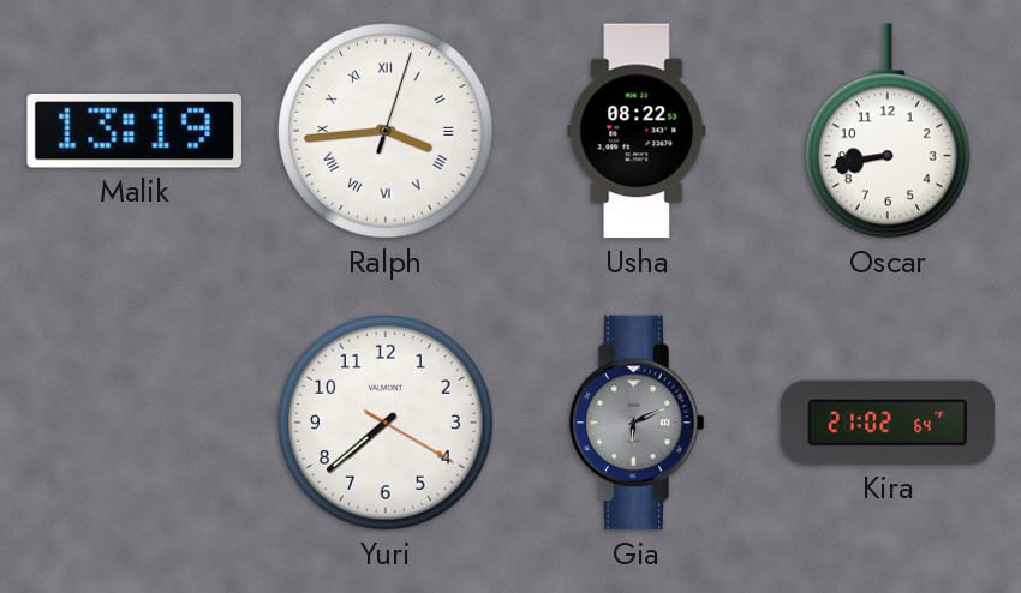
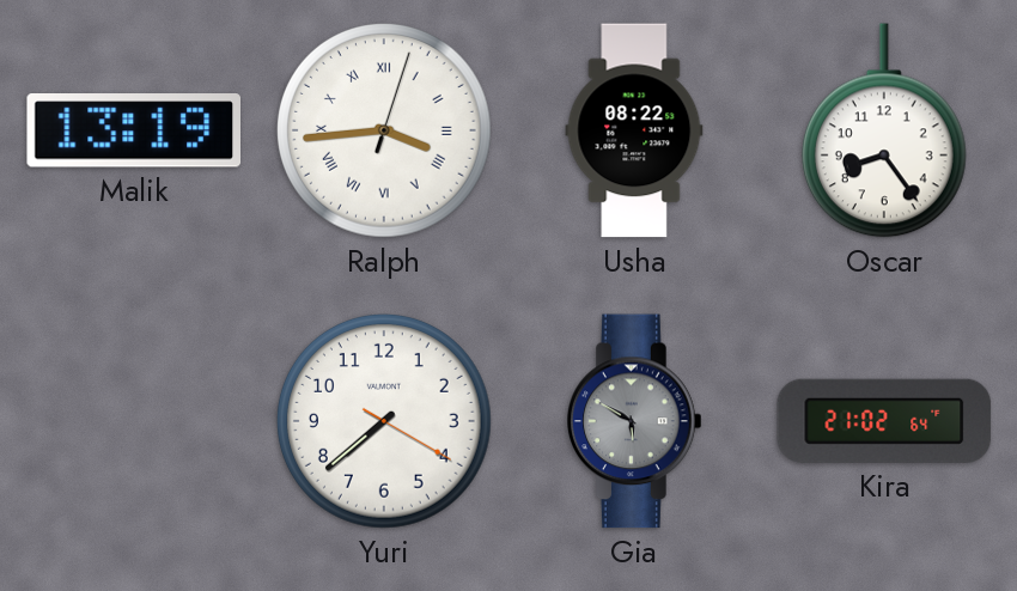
Oscar: 8:43 -> 8:24
Gia: 6:11 -> 5:50
